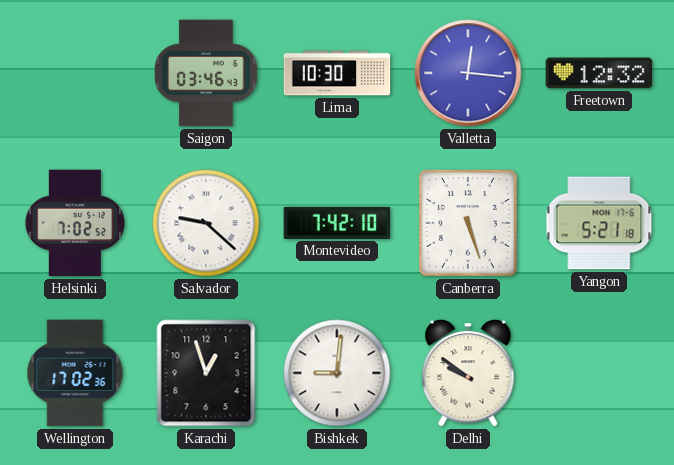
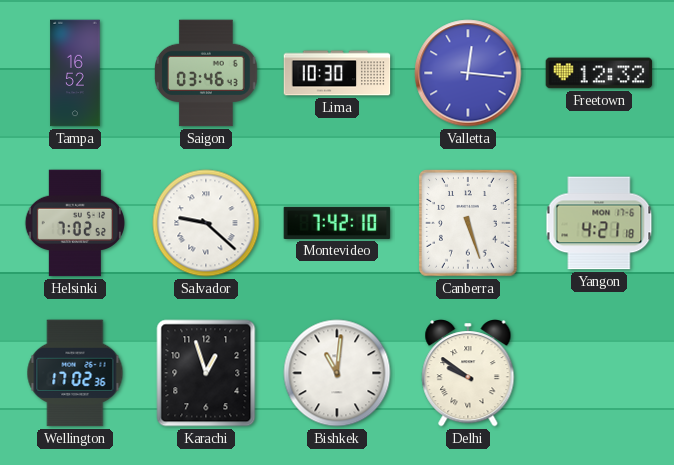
Tampa: none -> 16:52
Yangon: 5:21 -> 4:21
Bishkek: 9:01 -> 11:01
